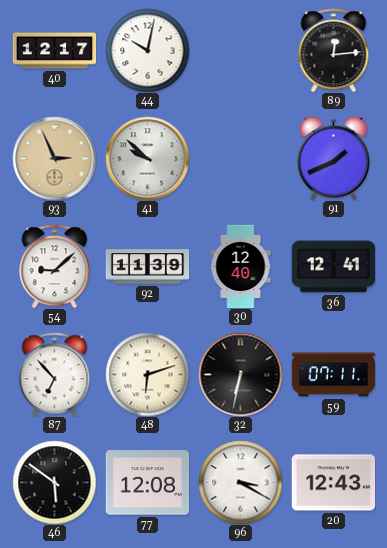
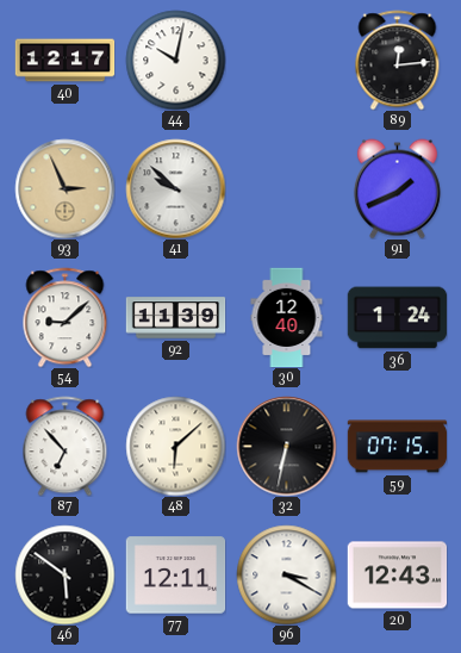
36: 12:41 -> 1:24
48: 6:12 -> 6:08
59: 07:11 -> 07:15
77: 12:08 -> 12:11
